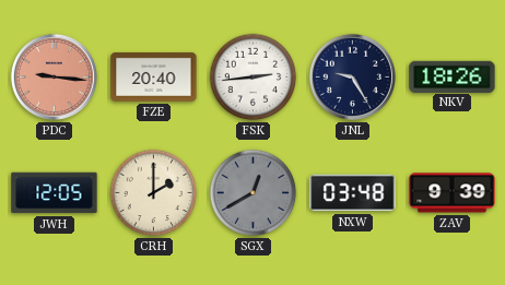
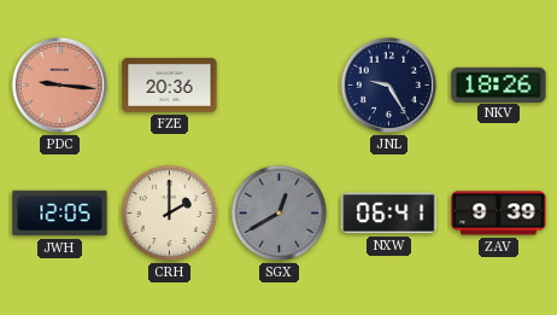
FZE: 20:40 -> 20:36
FSK: 2:44 -> none
NXW: 03:48 -> 06:41
